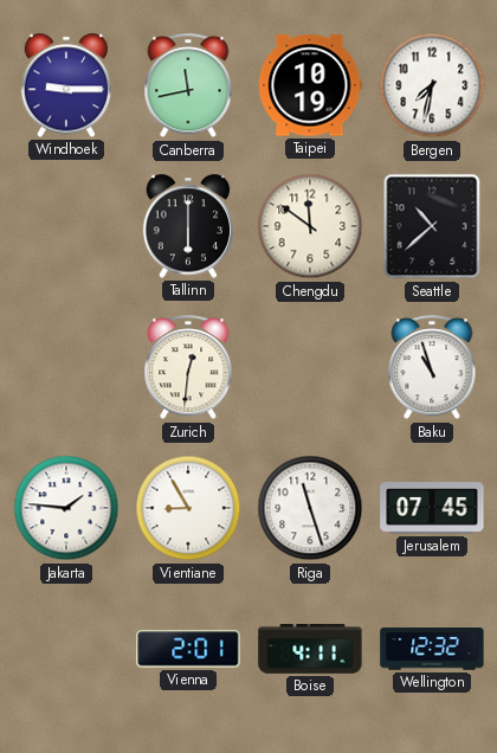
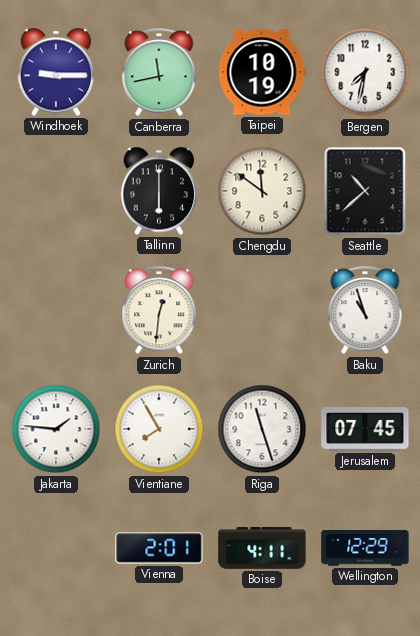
Vientiane: 8:55 -> 7:55
Wellington: 12:32 -> 12:29
